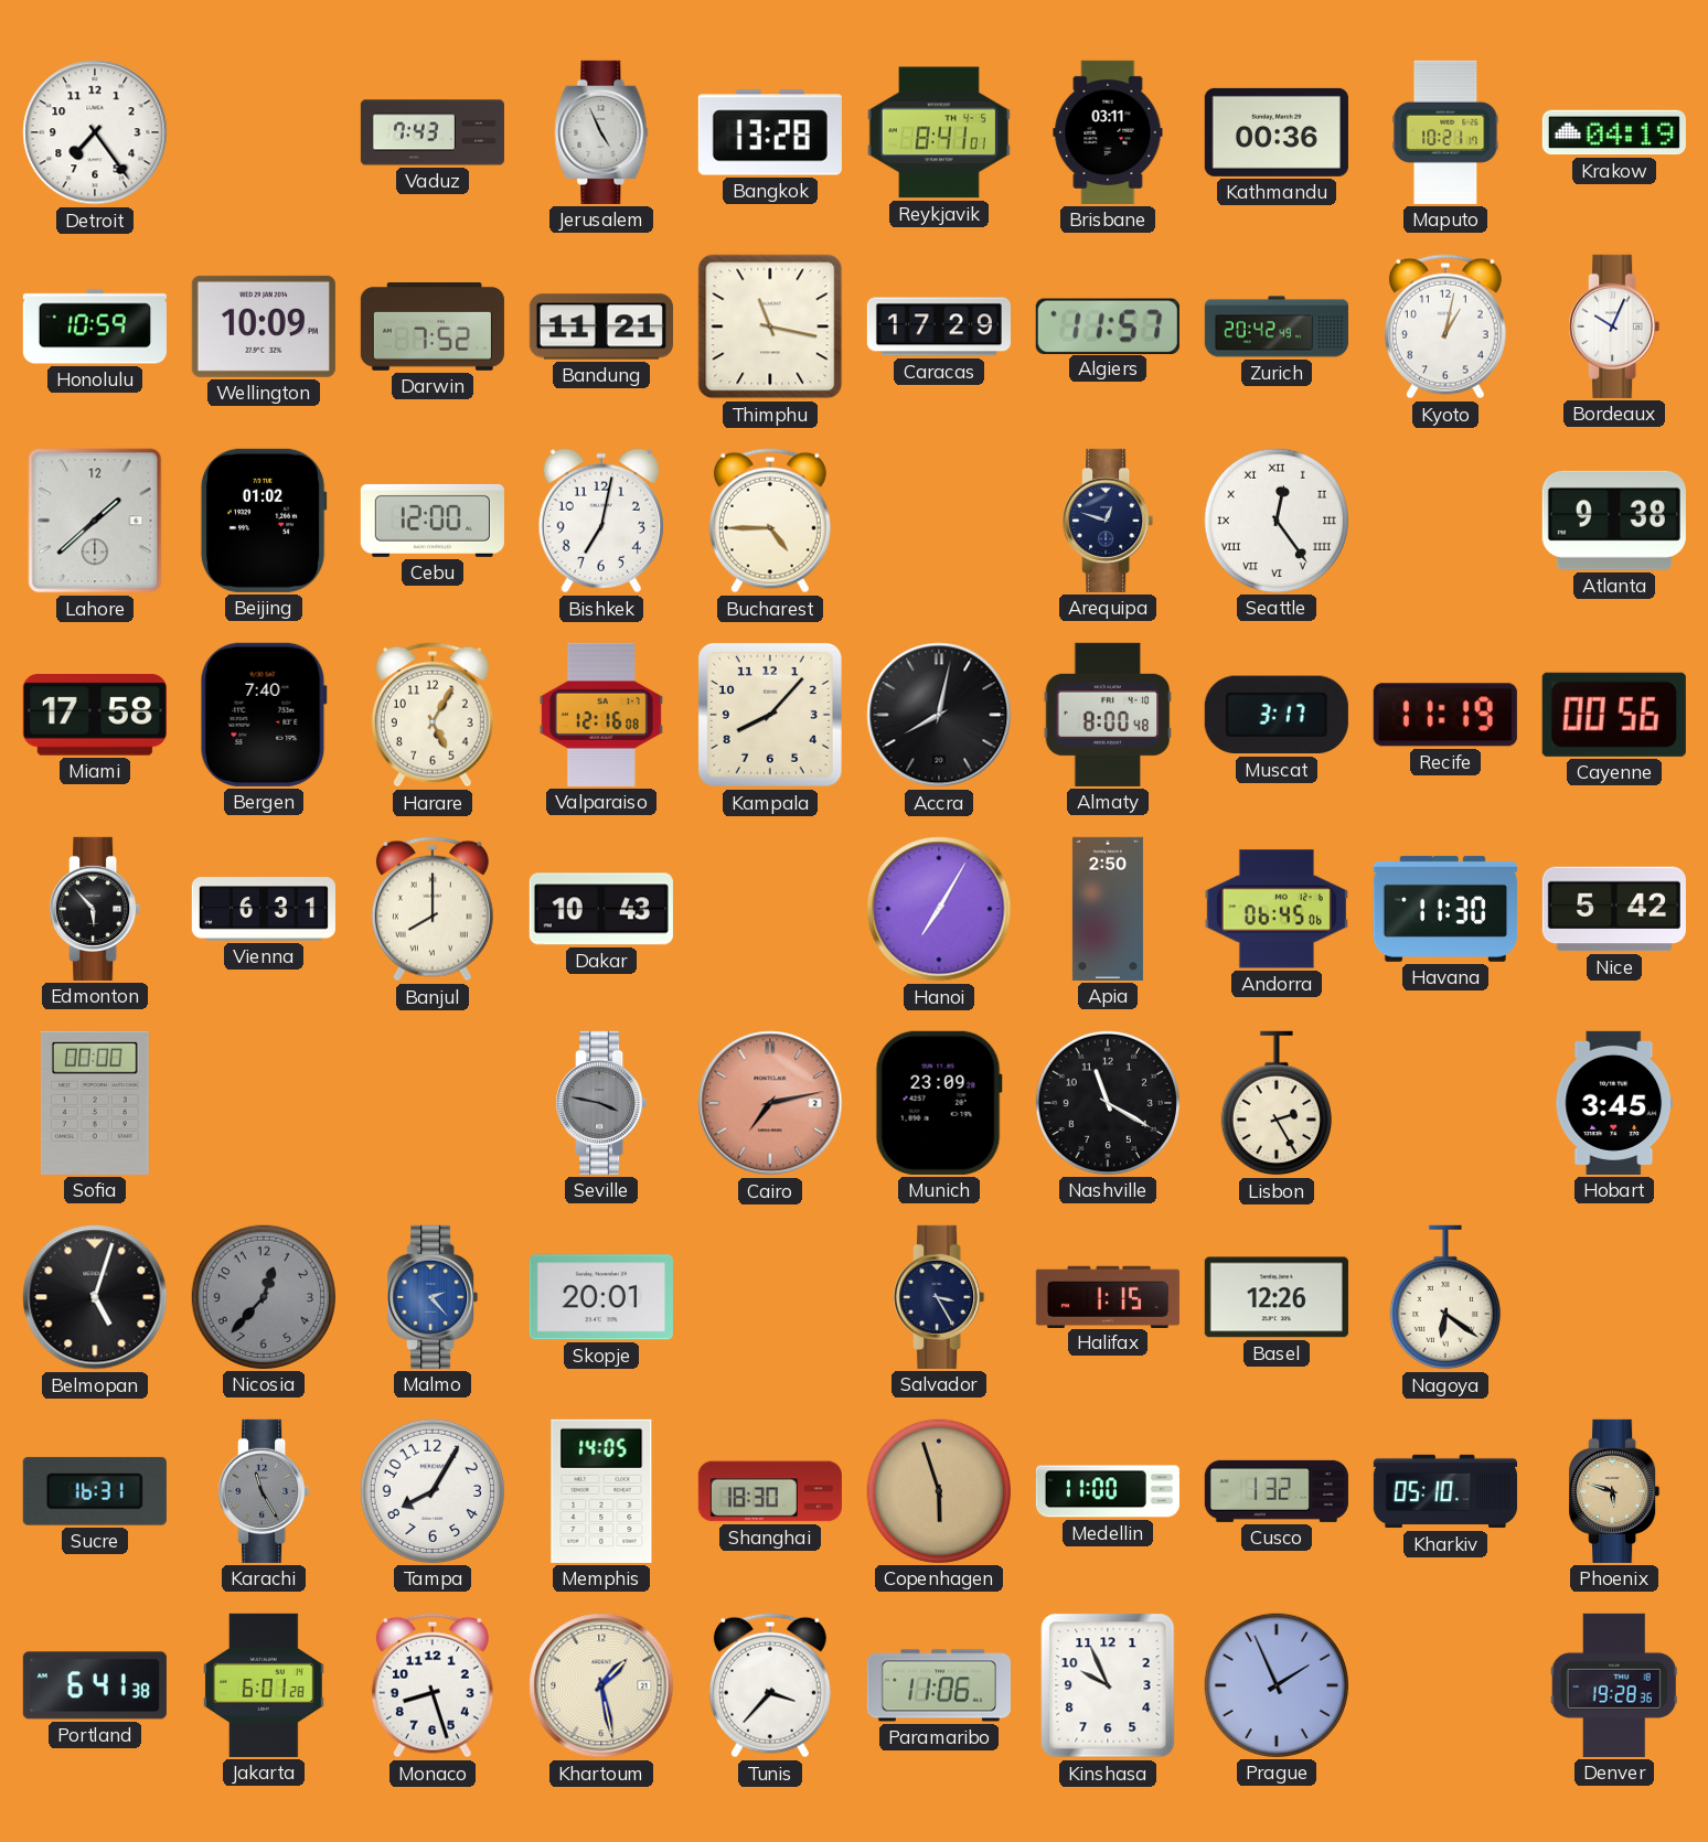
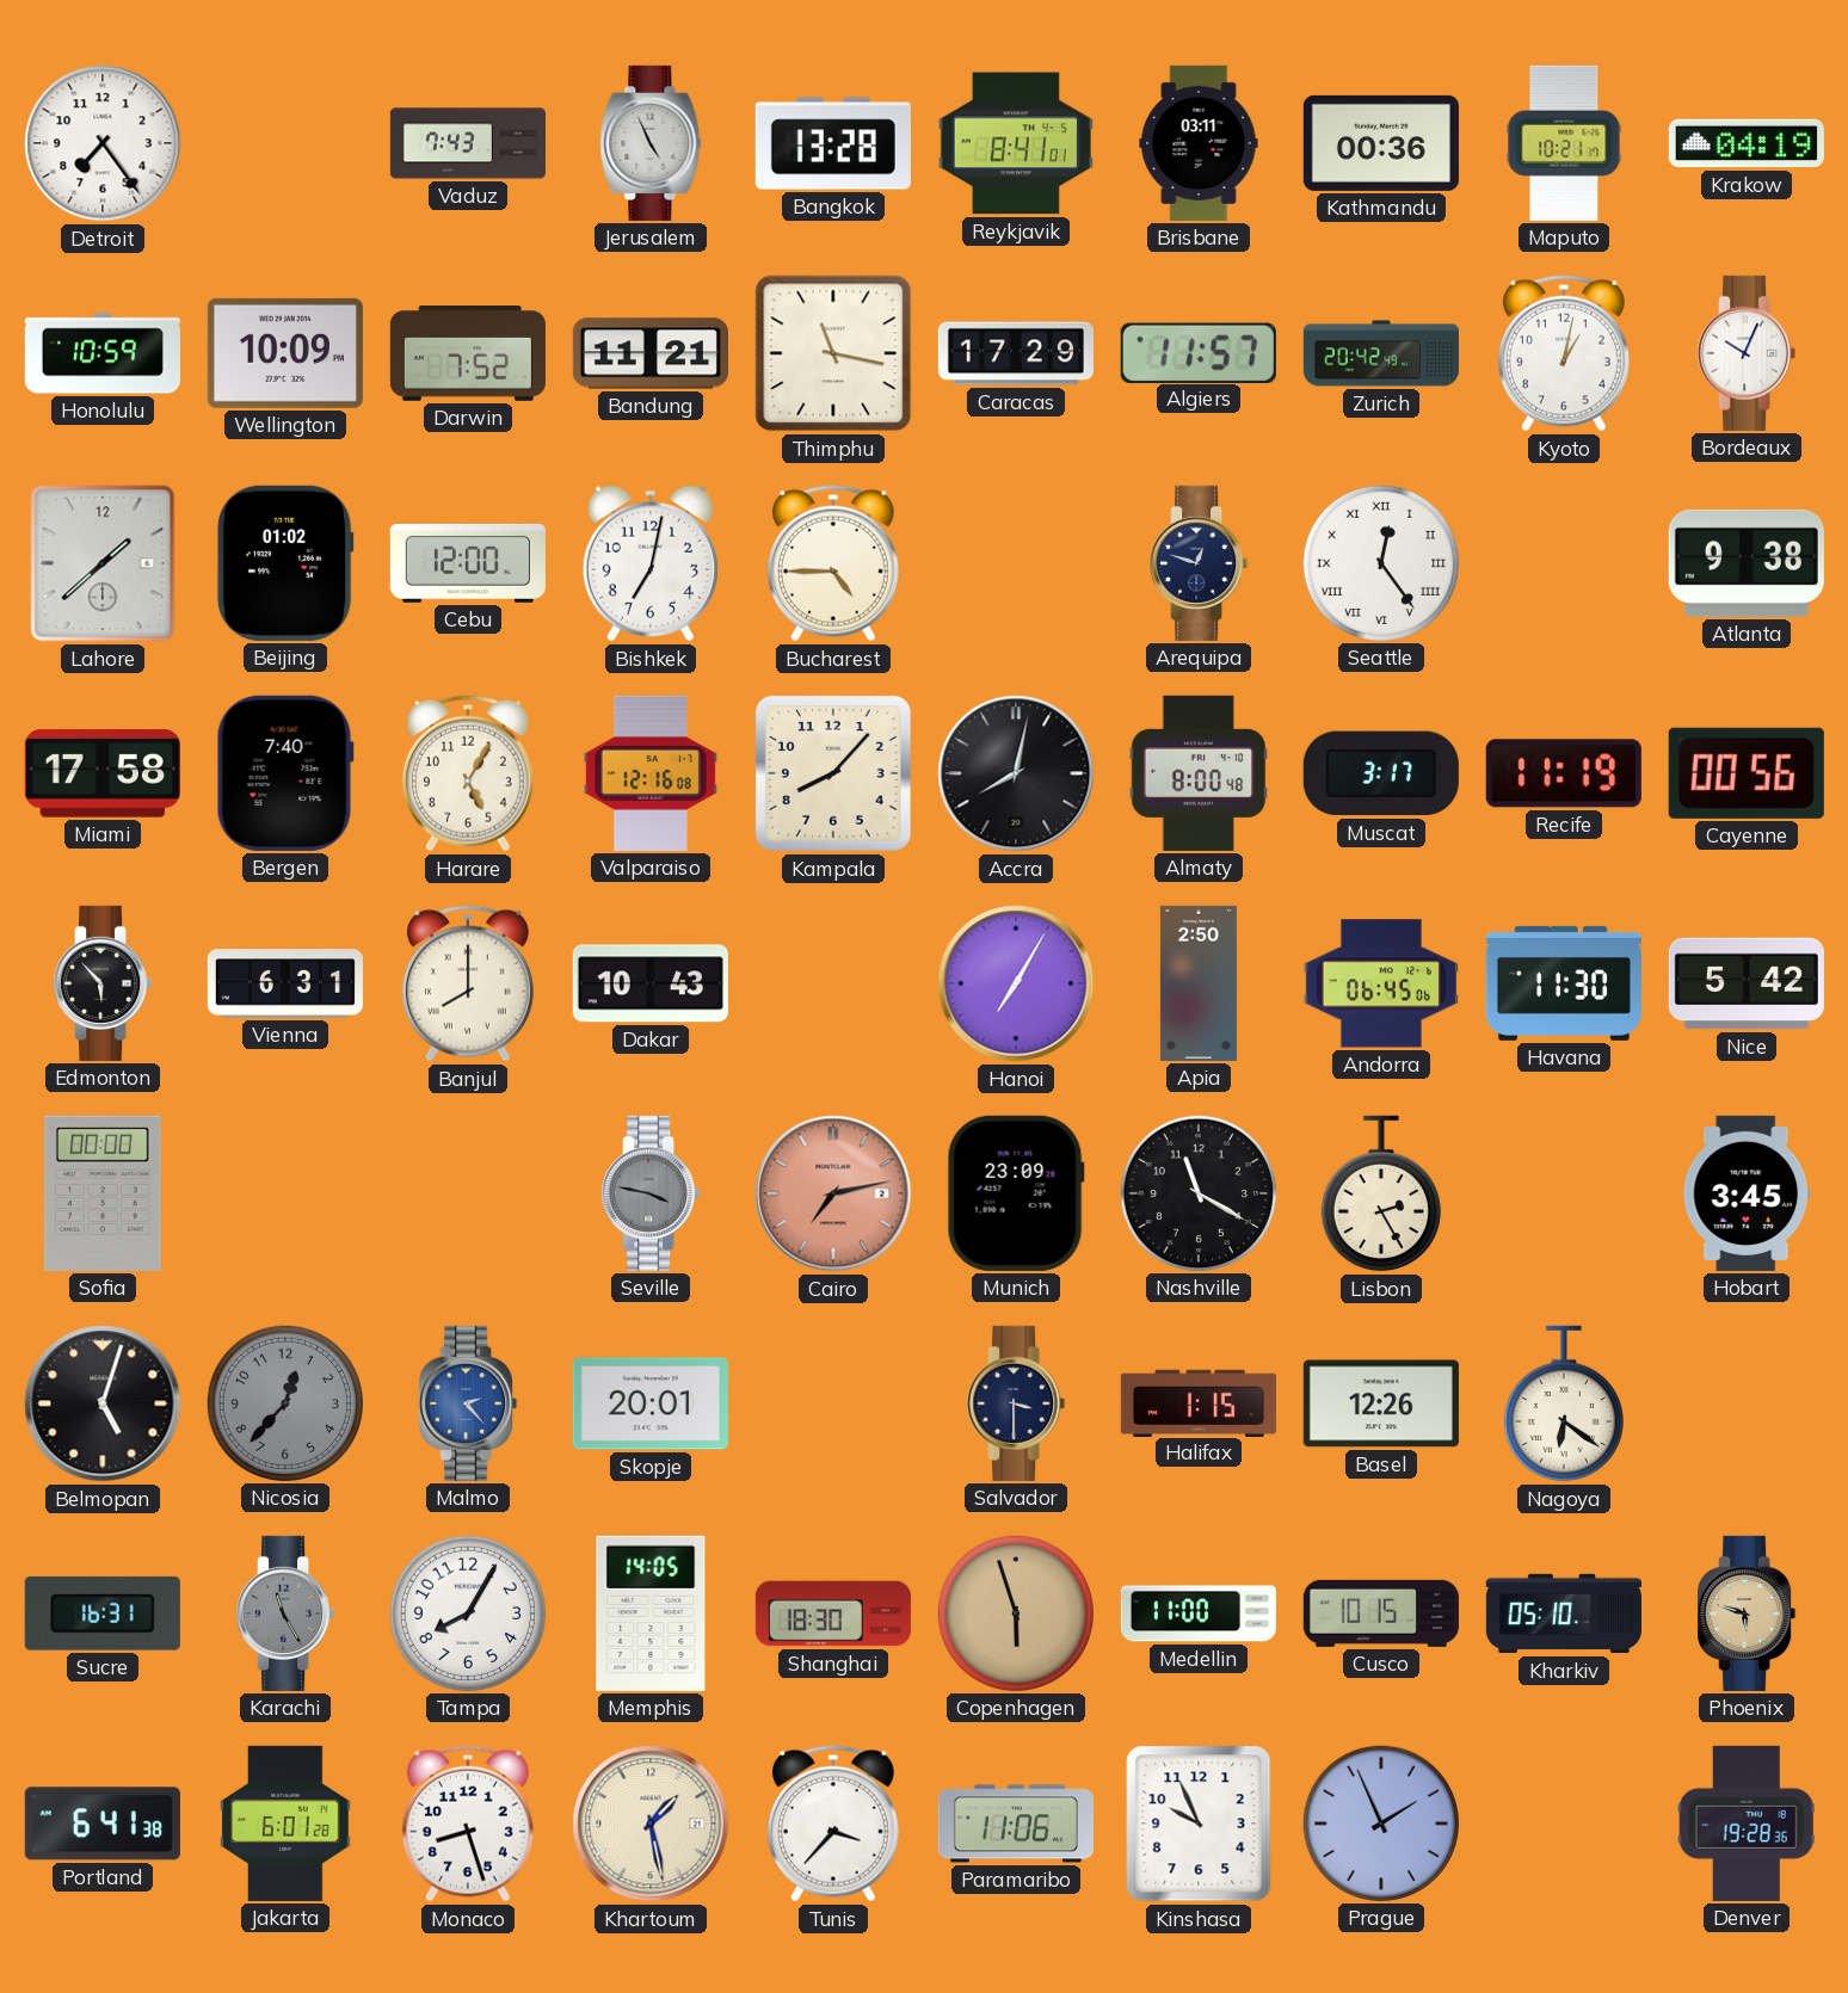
Salvador: 3:25 -> 3:30
Cusco: 1:32 -> 10:15
